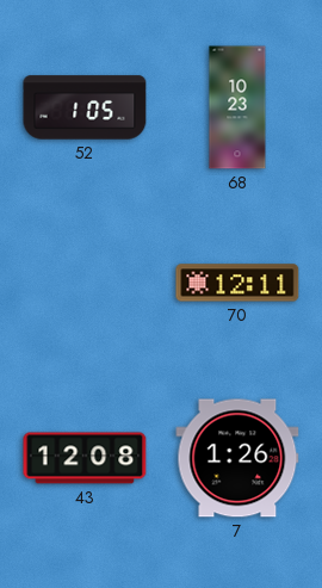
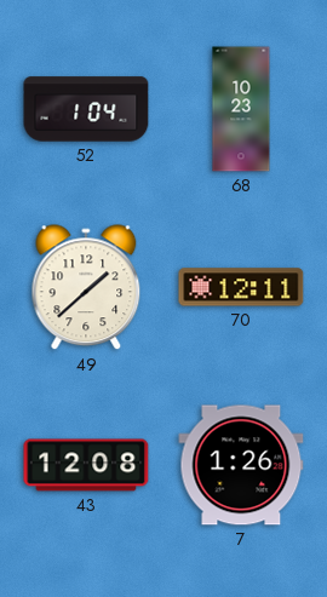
52: 1:05 -> 1:04
49: none -> 1:38
